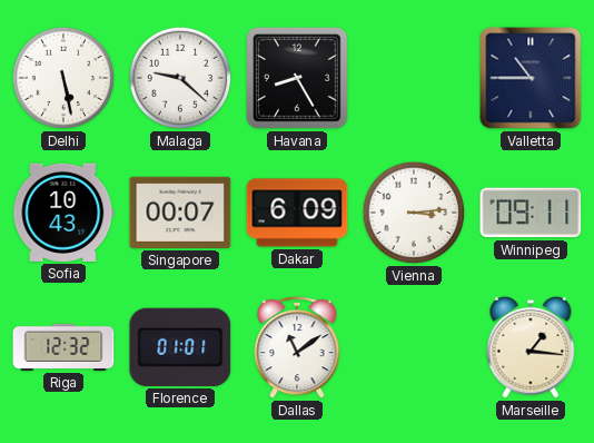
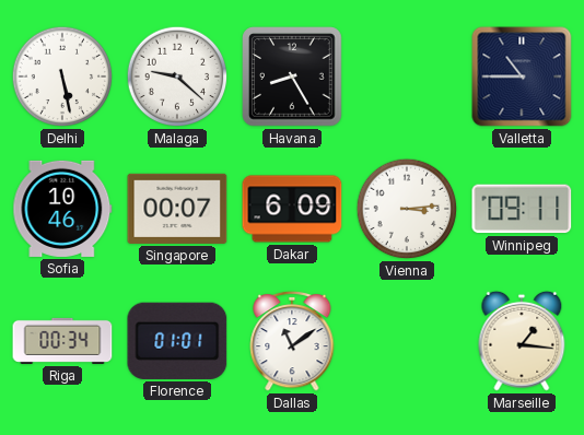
Sofia: 10:43 -> 10:46
Riga: 12:32 -> 00:34
